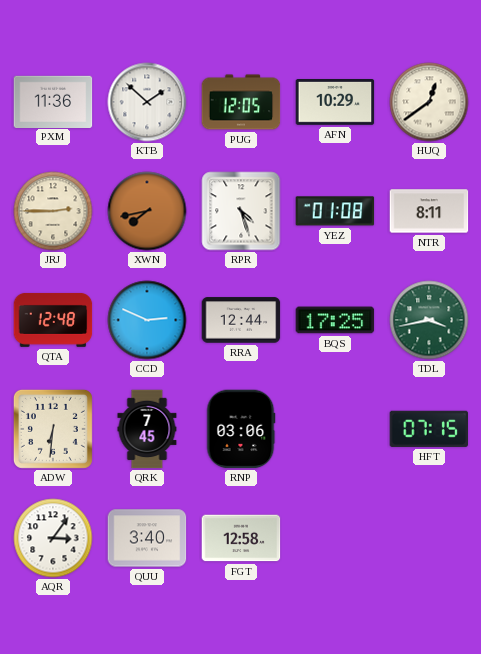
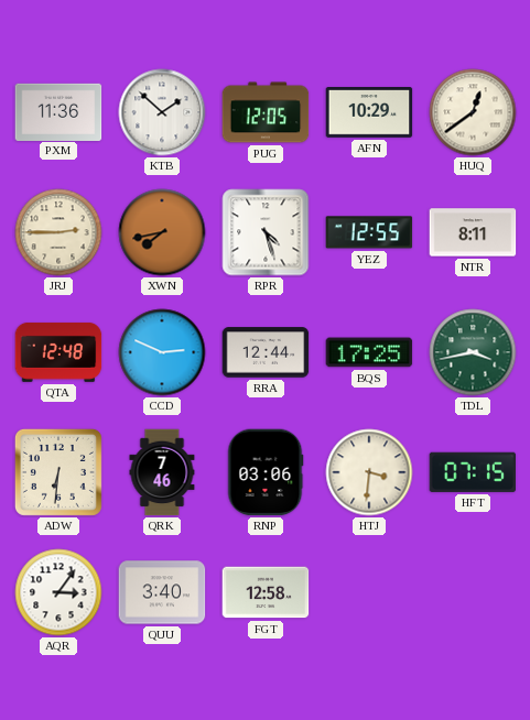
YEZ: 01:08 -> 12:55
QRK: 7:45 -> 7:46
HTJ: none -> 3:31
